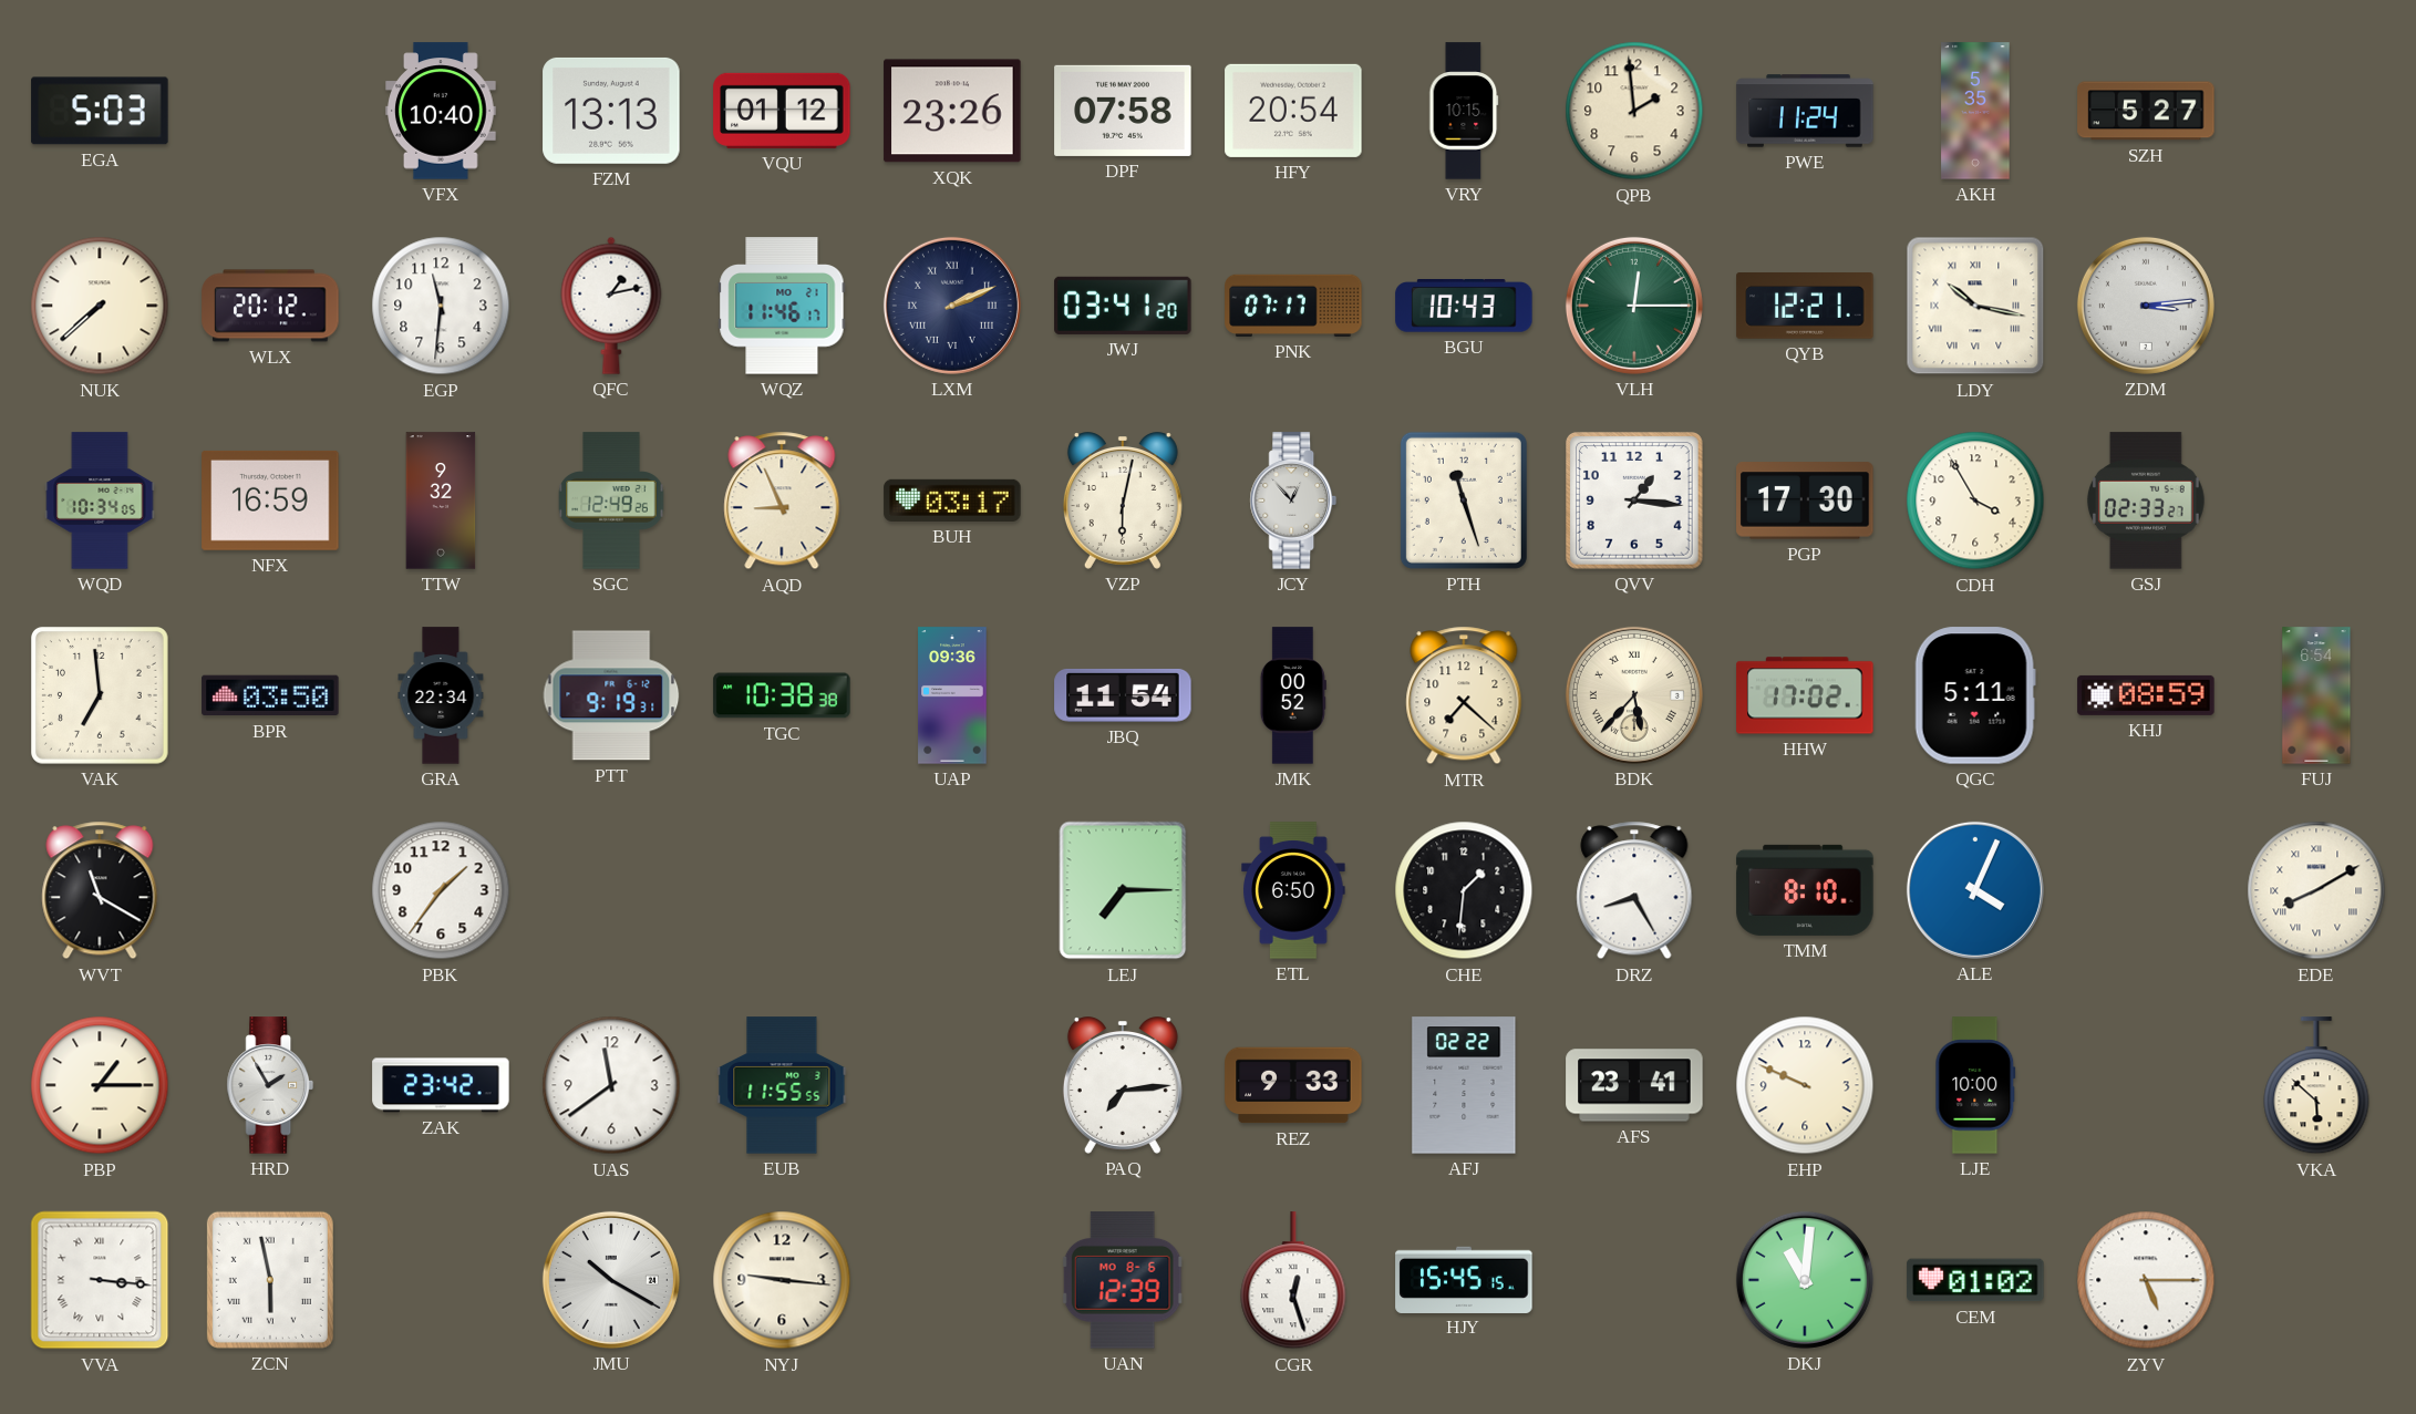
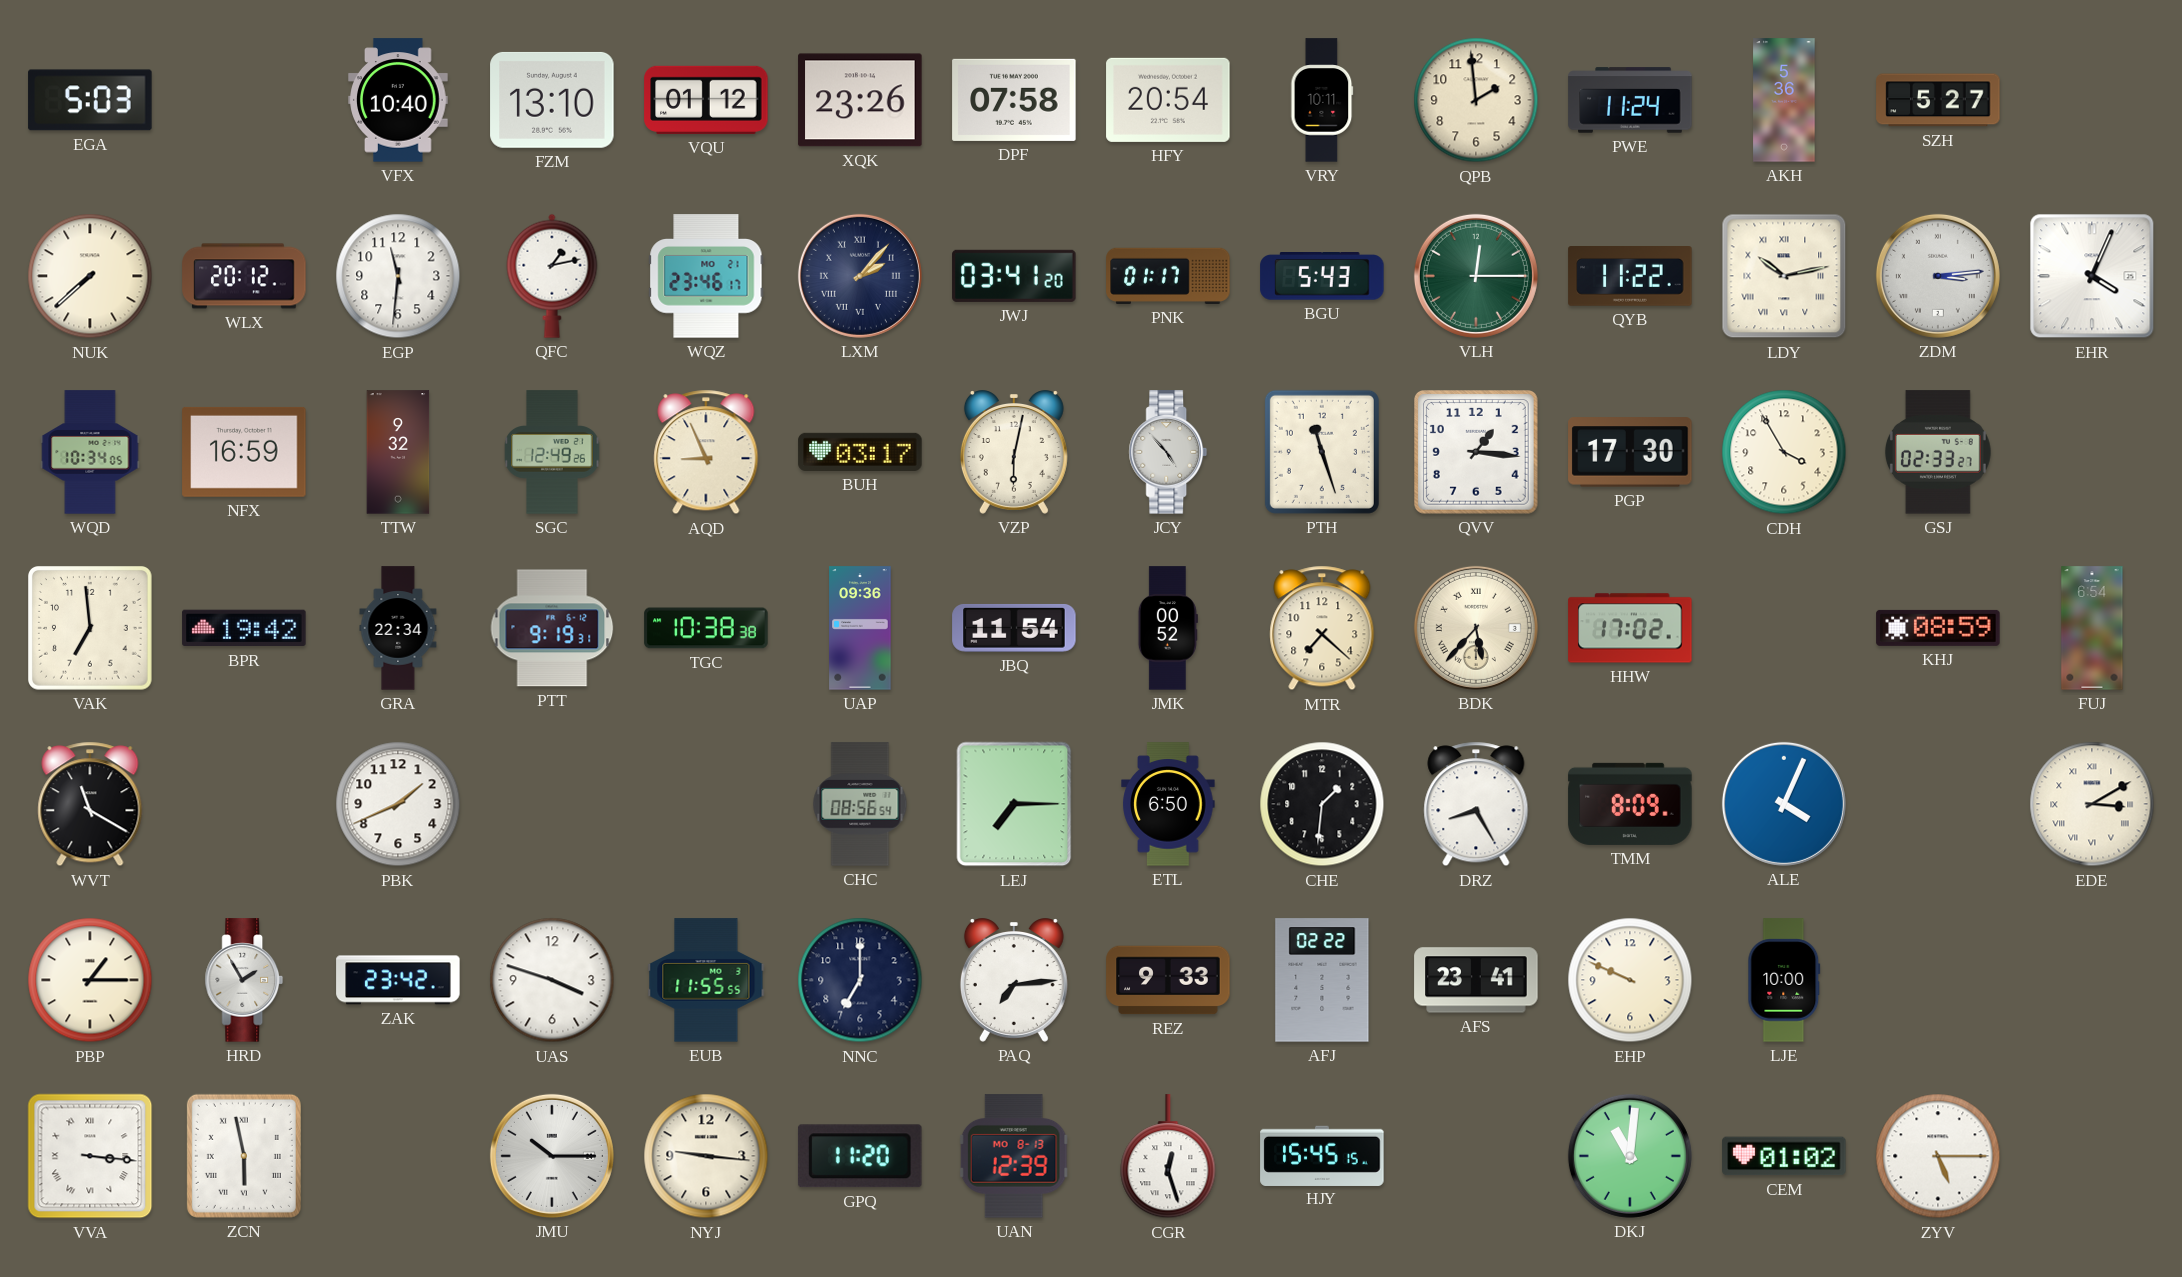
FZM: 13:13 -> 13:10
VRY: 10:15 -> 10:11
AKH: 5:35 -> 5:36
WQZ: 11:46 -> 23:46
LXM: 2:11 -> 2:07
PNK: 07:17 -> 01:17
BGU: 10:43 -> 5:43
QYB: 12:21 -> 11:22
LDY: 10:17 -> 10:13
EHR: none -> 4:04
JCY: 12:53 -> 4:53
BPR: 03:50 -> 19:42
QGC: 5:11 -> none
PBK: 1:36 -> 1:41
CHC: none -> 08:56
TMM: 8:10 -> 8:09
EDE: 8:10 -> 3:10
UAS: 11:39 -> 3:48
NNC: none -> 7:00
VKA: 5:52 -> none
JMU: 10:20 -> 10:15
GPQ: none -> 11:20
UAN date: MO 8-6 -> MO 8-13
